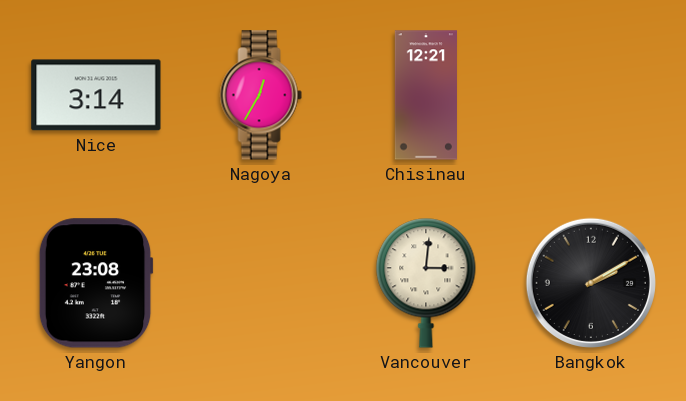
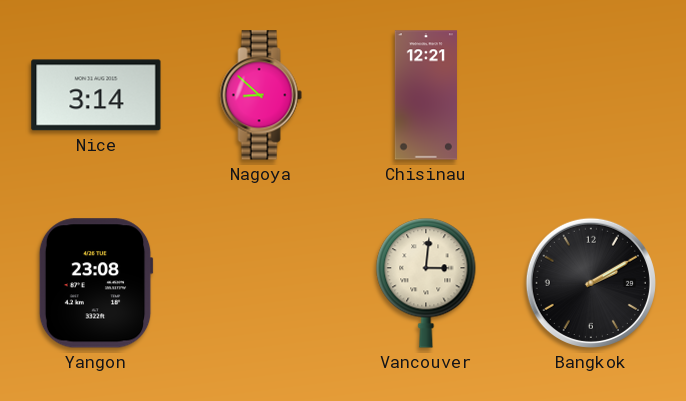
Nagoya: 12:35 -> 8:52
